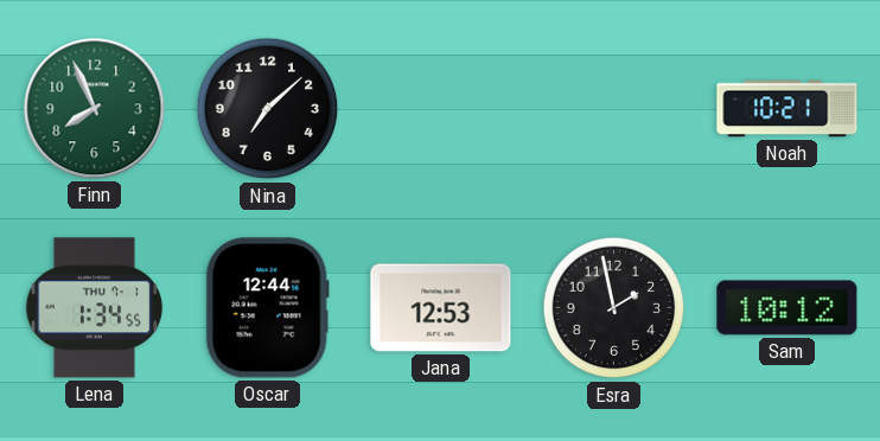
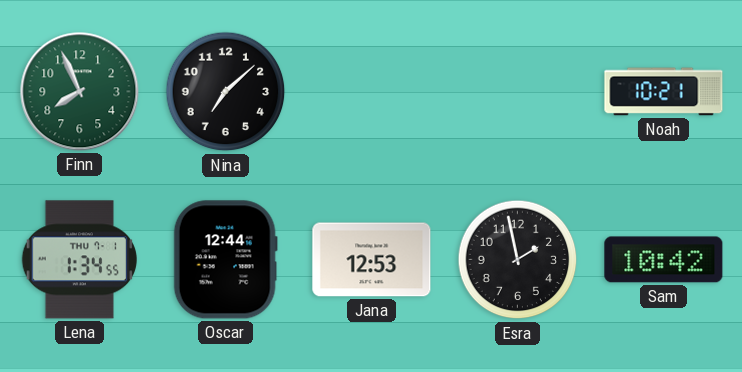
Sam: 10:12 -> 10:42
